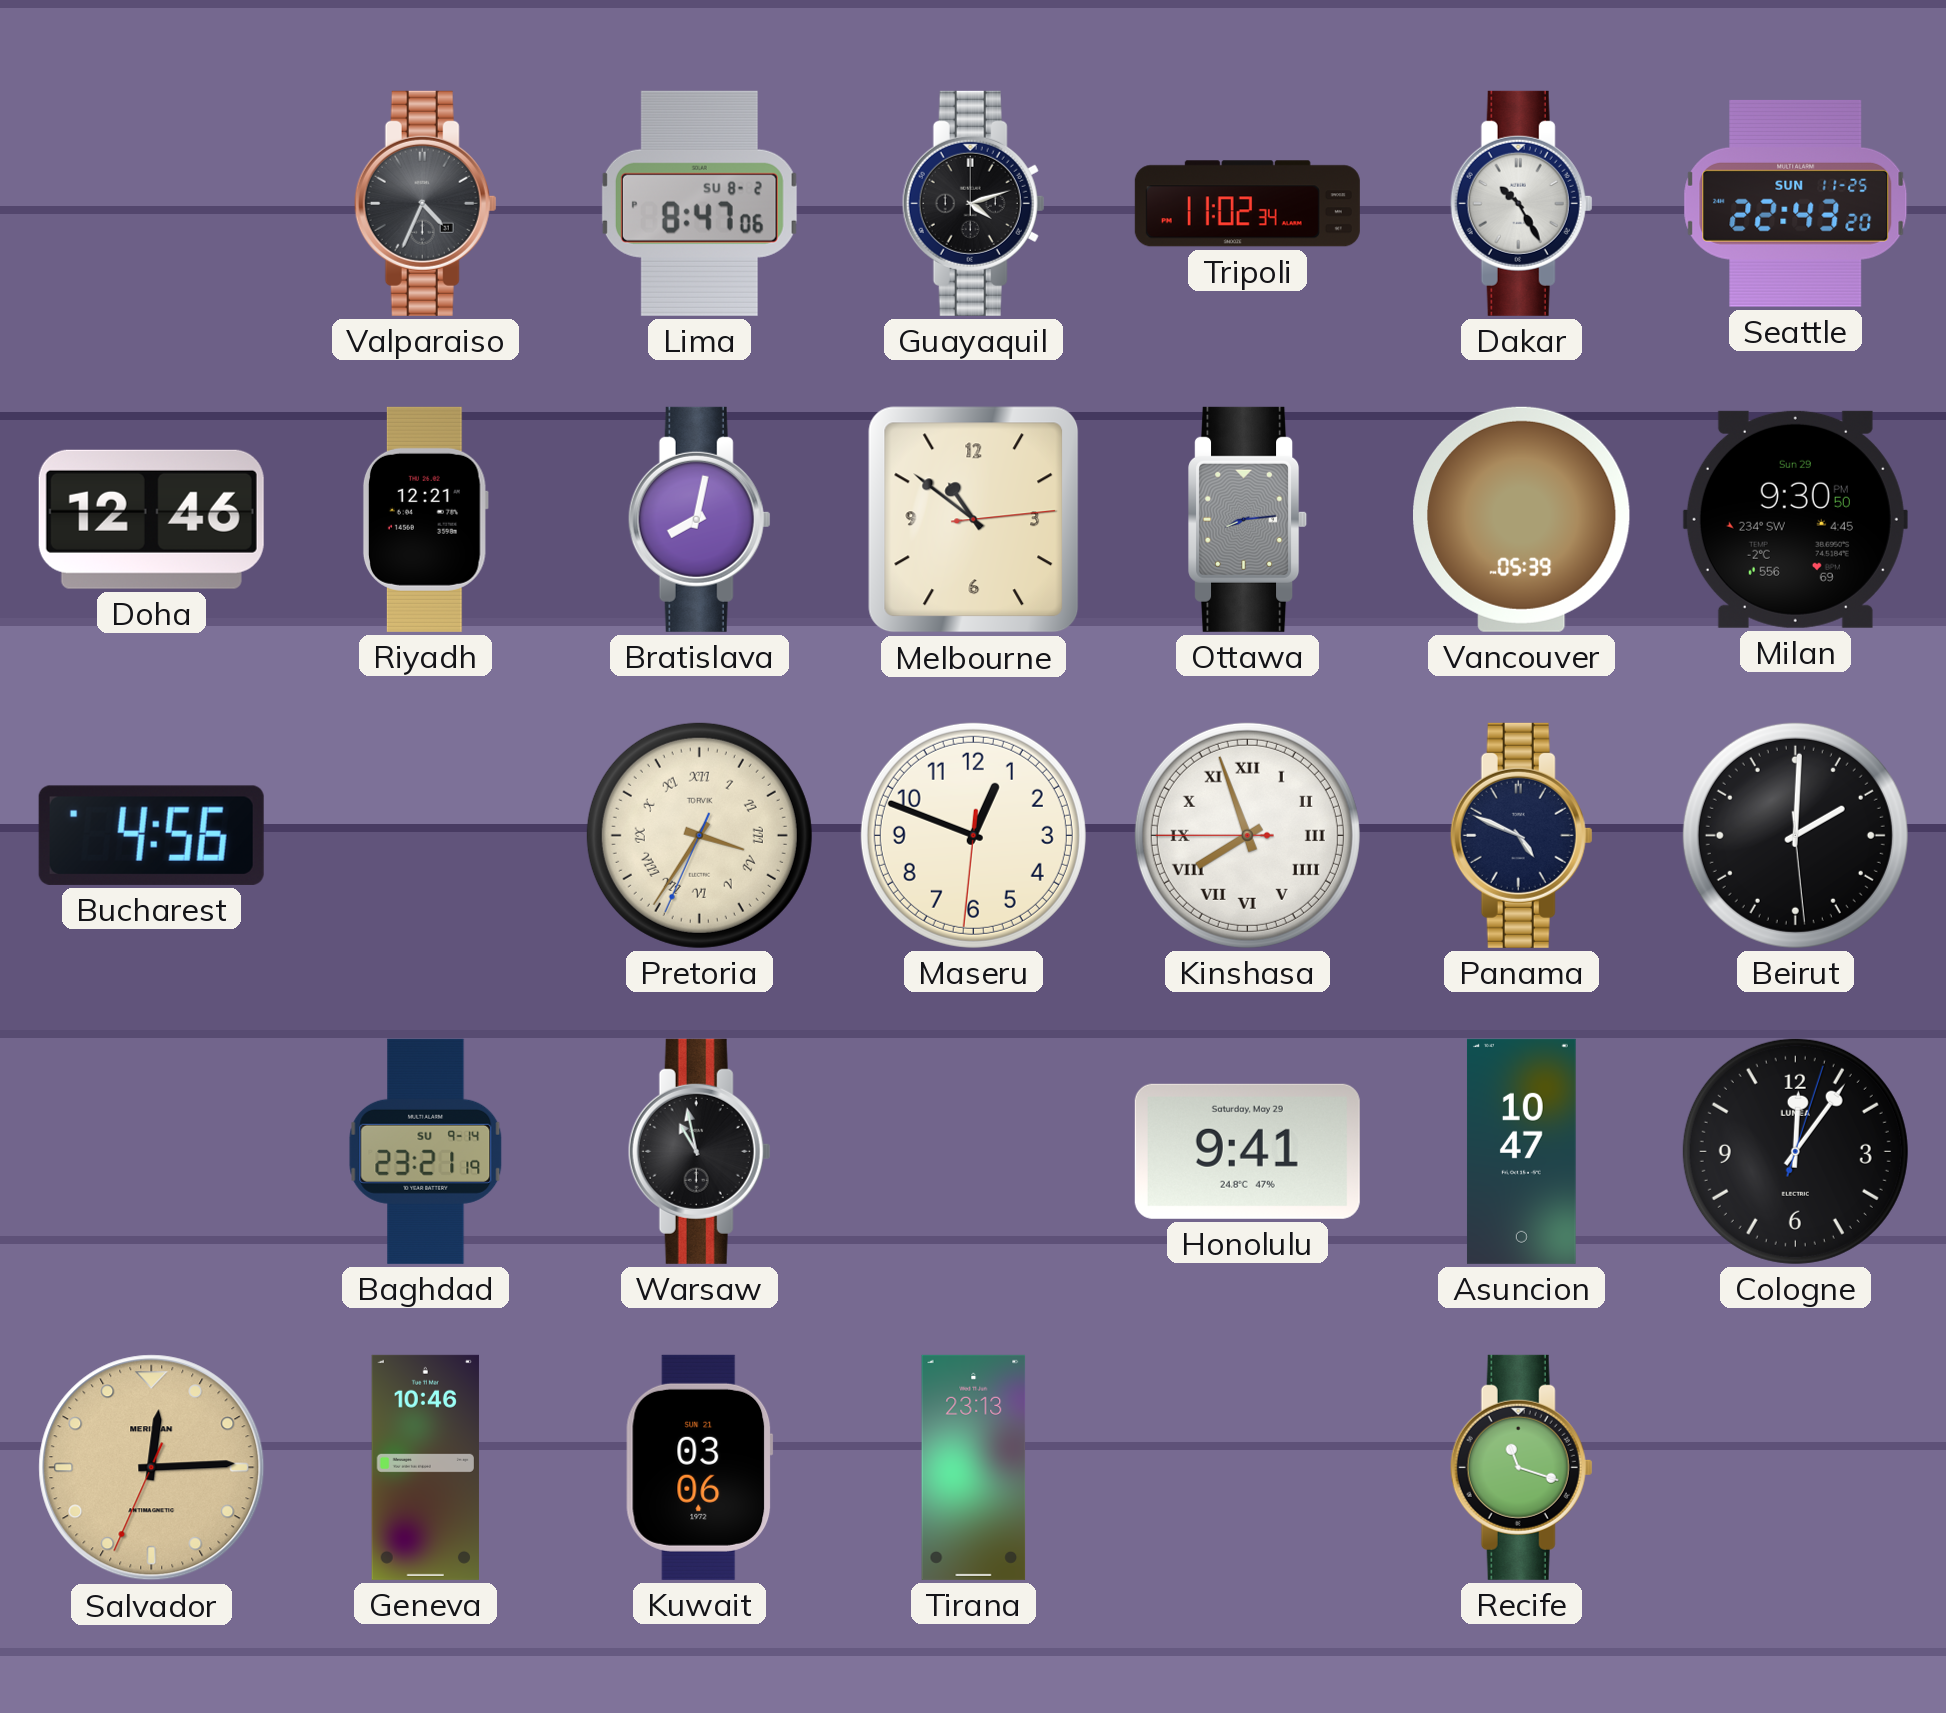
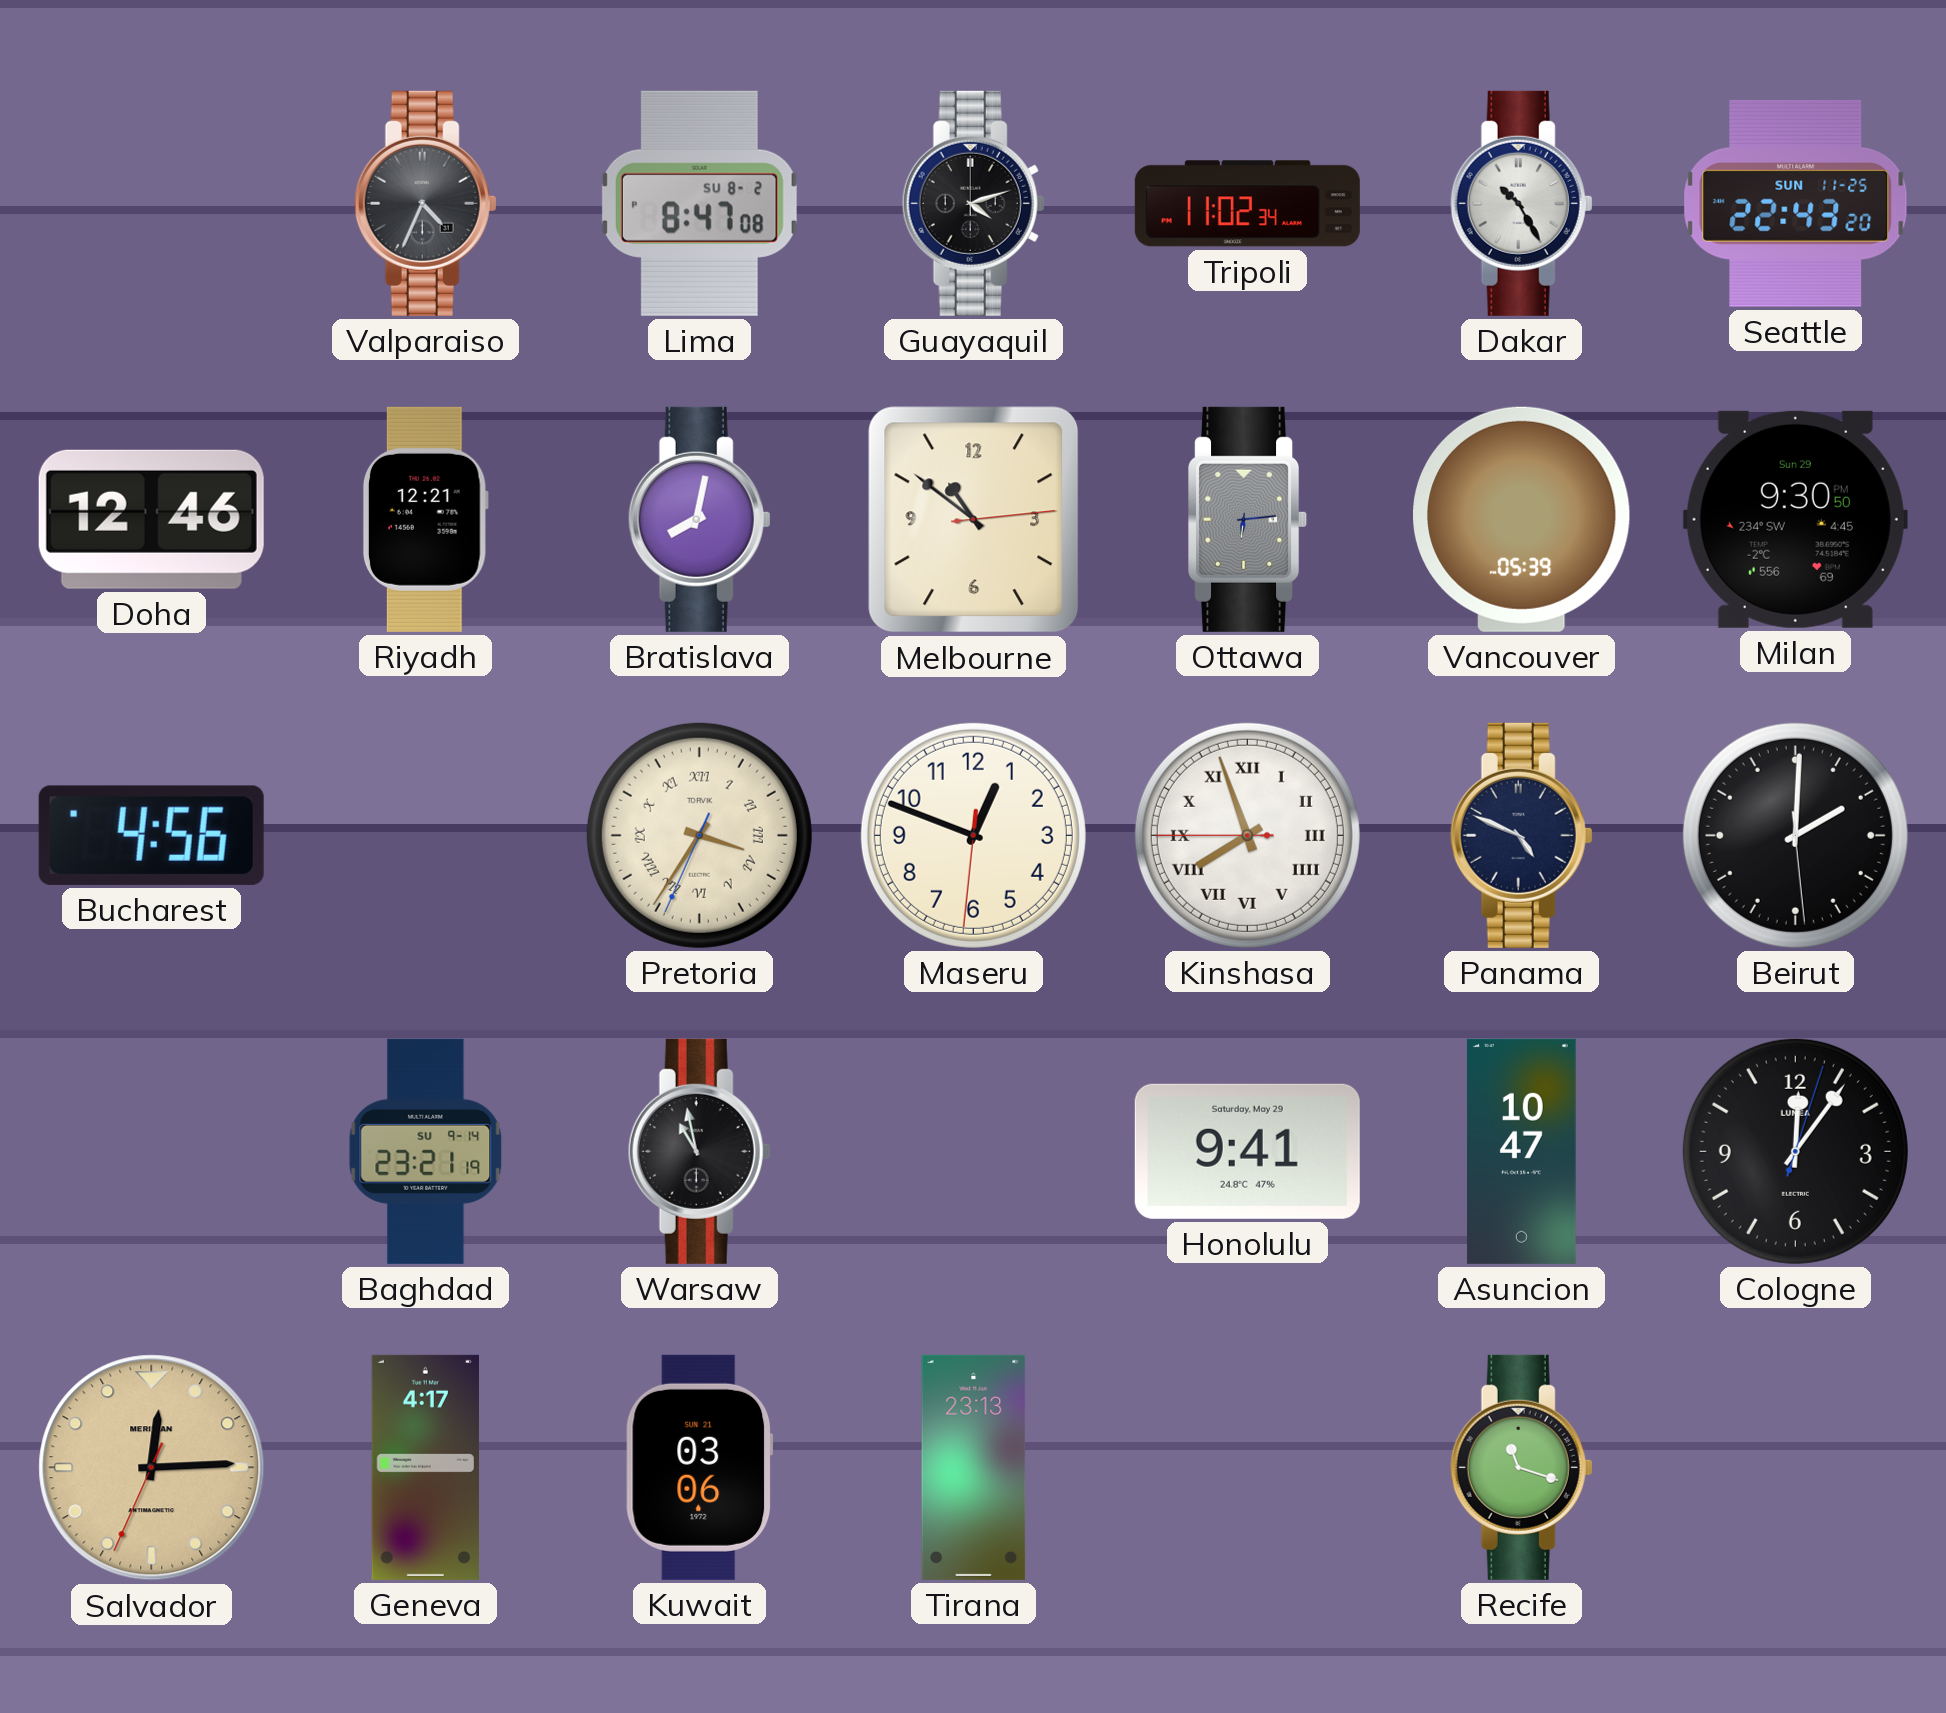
Lima: 8:47:06 PM -> 8:47:08 PM
Ottawa: 8:14 -> 6:14
Geneva: 10:46 -> 4:17
